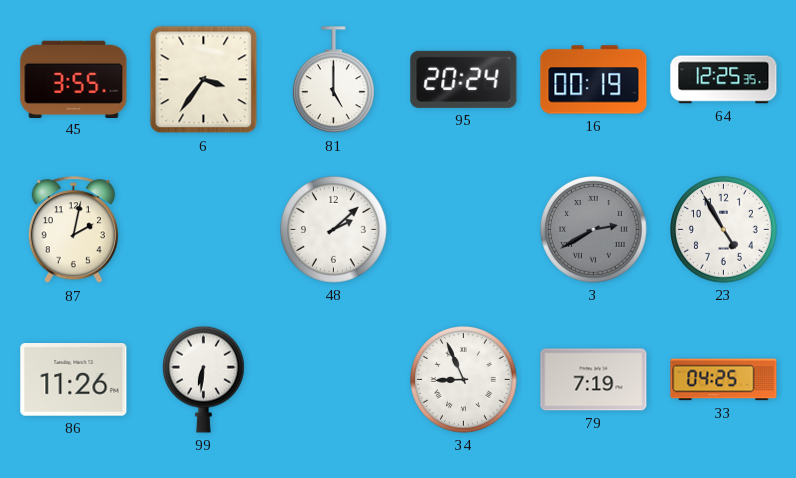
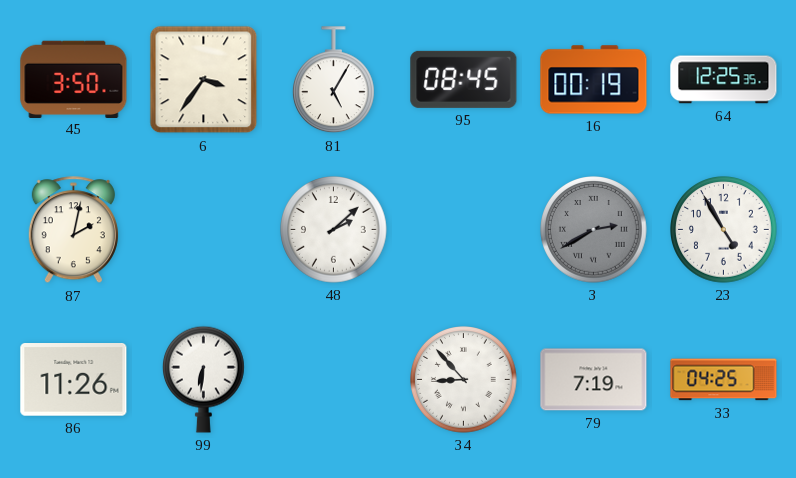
45: 3:55 -> 3:50
81: 5:00 -> 5:05
95: 20:24 -> 08:45
34: 8:56 -> 8:53
